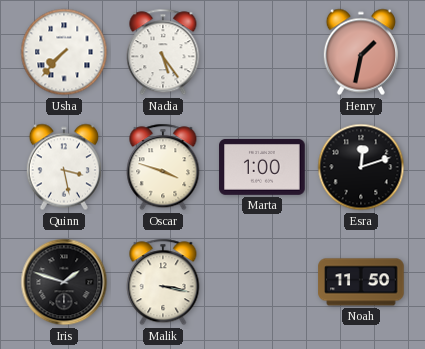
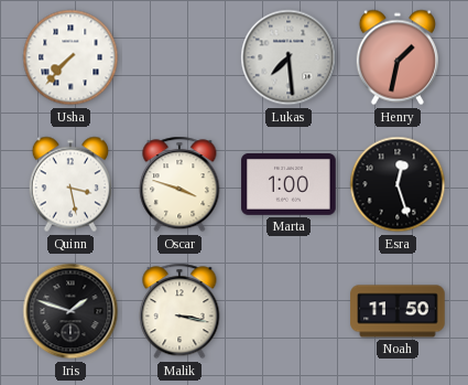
Nadia: 5:24 -> none
Lukas: none -> 7:29
Esra: 12:12 -> 12:27
